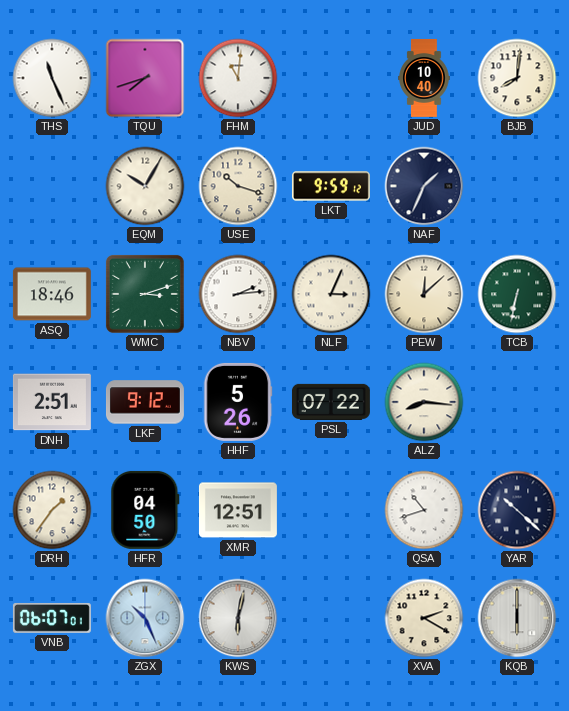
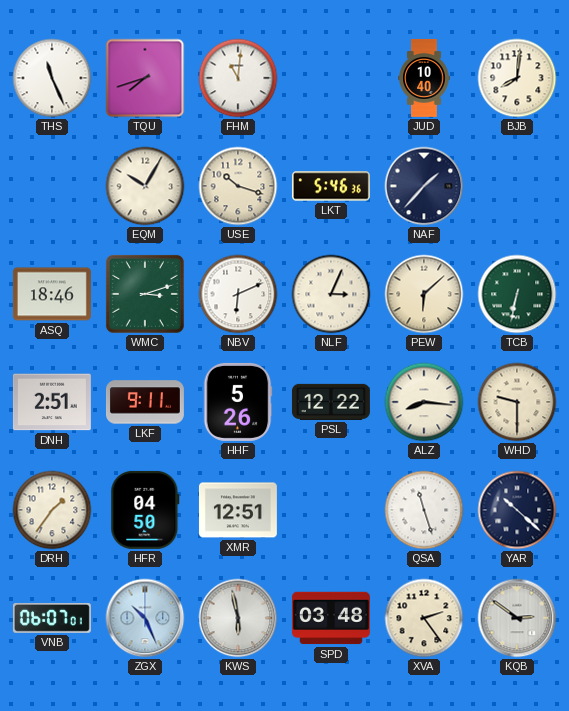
LKT: 9:59 -> 5:46
NAF: 1:34 -> 1:37
NBV: 2:14 -> 6:11
PEW: 12:08 -> 6:08
LKF: 9:12 -> 9:11
PSL: 07:22 -> 12:22
WHD: none -> 9:30
QSA: 10:42 -> 11:27
KWS: 6:02 -> 5:58
SPD: none -> 03:48
XVA: 2:20 -> 2:24
KQB: 6:00 -> 2:51
